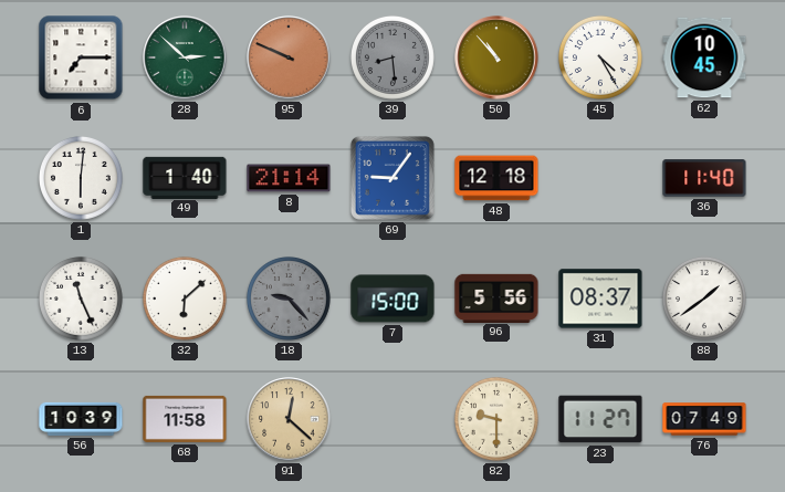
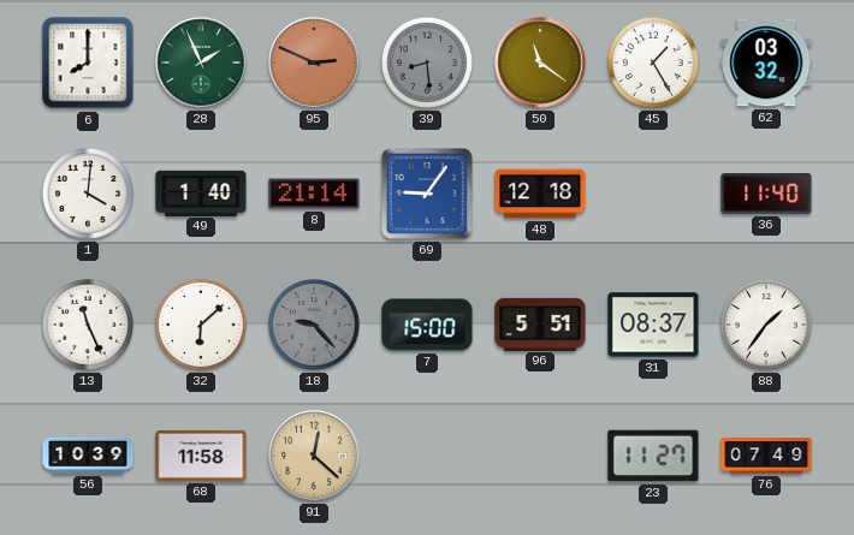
6: 7:15 -> 8:00
28: 2:52 -> 1:56
95: 9:49 -> 2:49
50: 10:53 -> 11:21
45: 4:25 -> 1:25
62: 10:45 -> 03:32
1: 6:01 -> 4:01
96: 5:56 -> 5:51
88: 1:39 -> 1:36
82: 9:30 -> none
